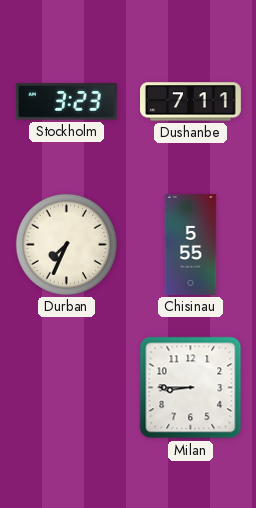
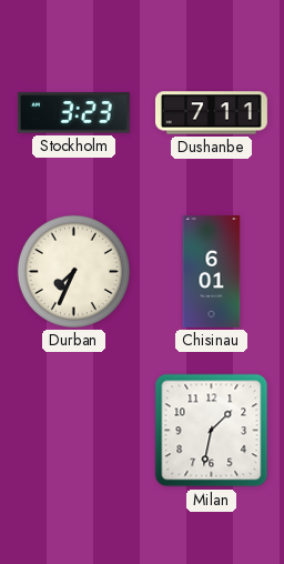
Chisinau: 5:55 -> 6:01
Milan: 8:45 -> 1:32
